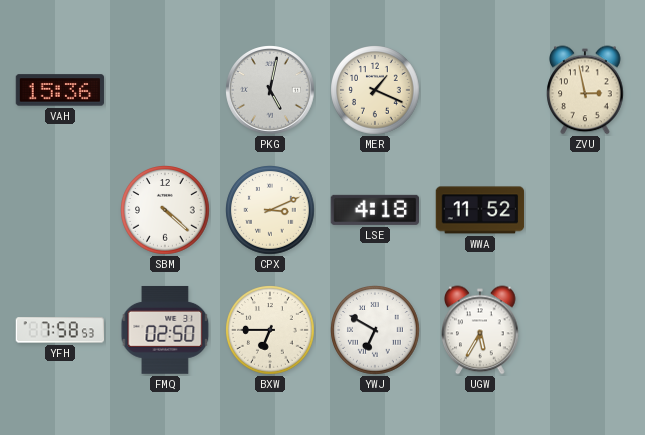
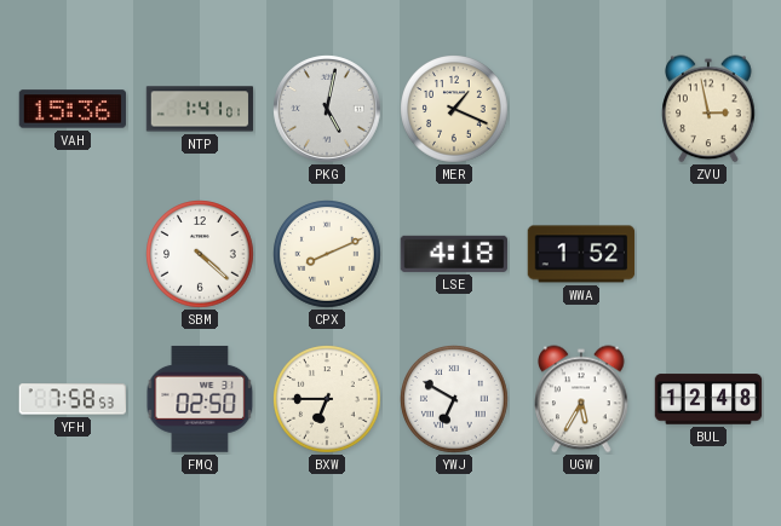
NTP: none -> 1:41
CPX: 3:11 -> 8:11
WWA: 11:52 -> 1:52
BUL: none -> 12:48
